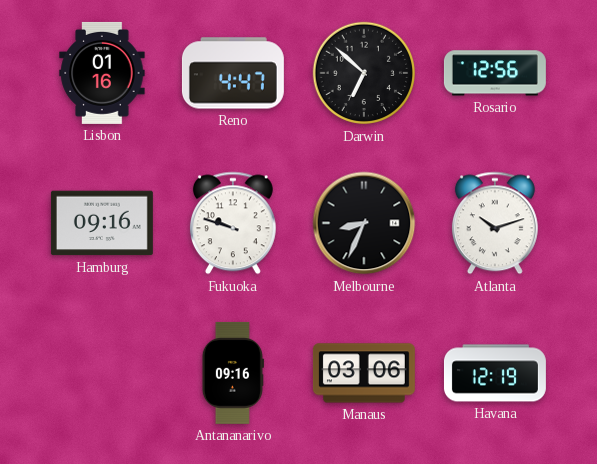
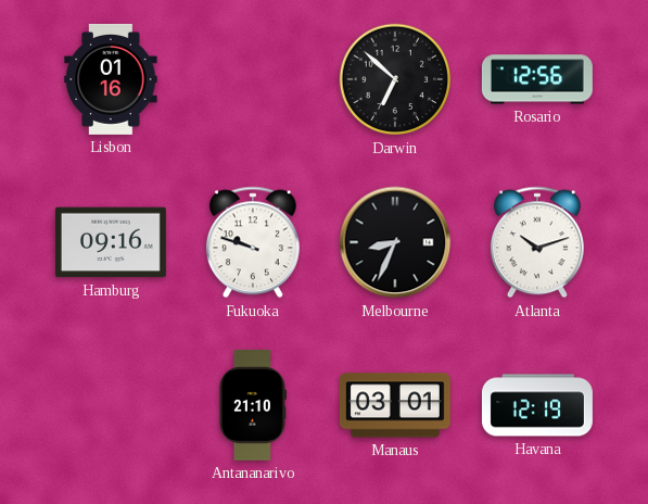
Reno: 4:47 -> none
Antananarivo: 09:16 -> 21:10
Manaus: 03:06 -> 03:01
